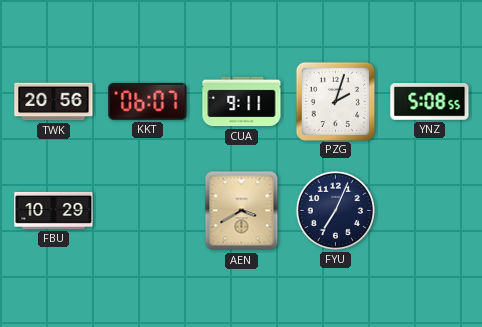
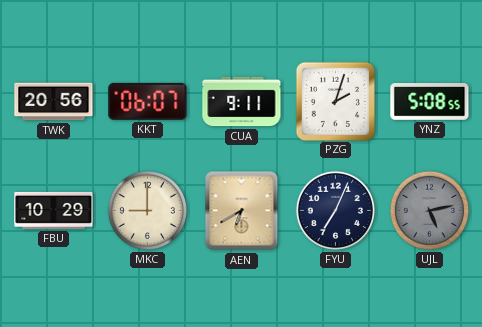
MKC: none -> 9:00
AEN: 3:40 -> 6:40
UJL: none -> 5:13
